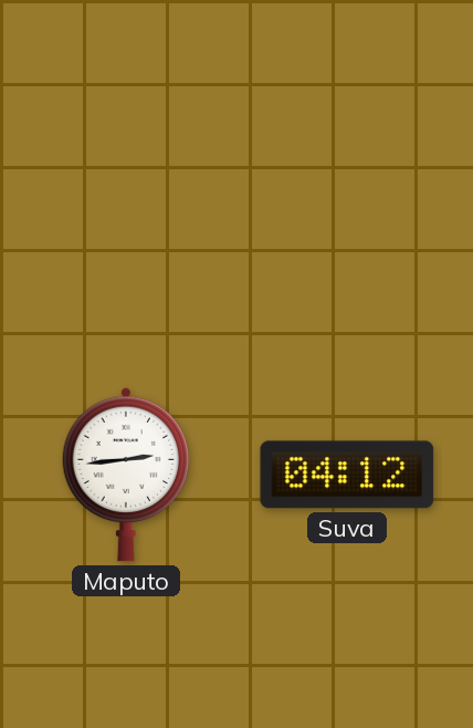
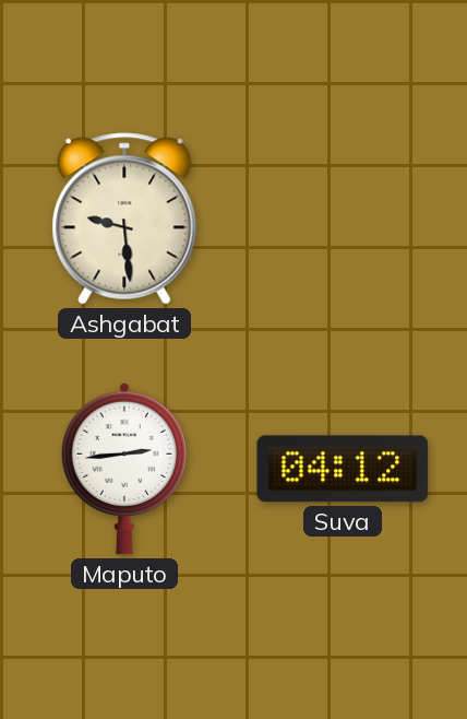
Ashgabat: none -> 9:29
